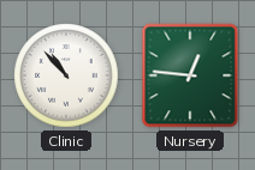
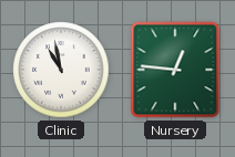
Clinic: 10:53 -> 10:58
